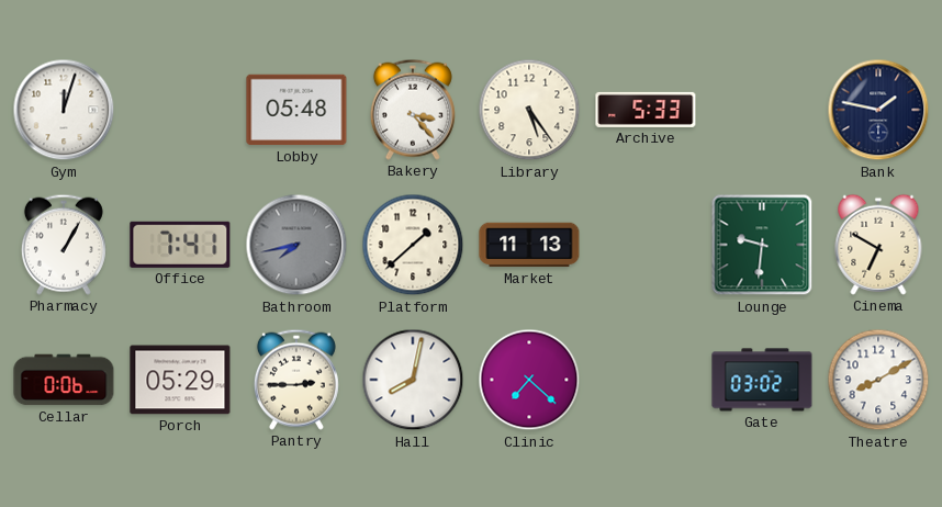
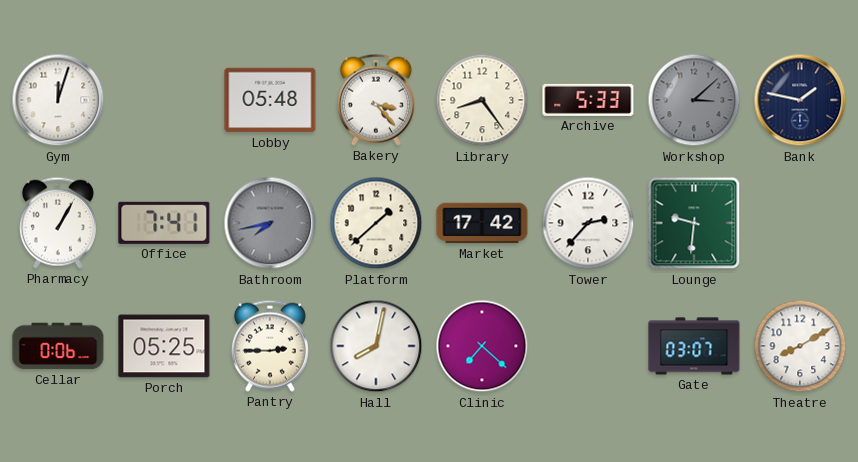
Library: 5:24 -> 8:24
Workshop: none -> 3:08
Market: 11:13 -> 17:42
Tower: none -> 2:37
Cinema: 6:50 -> none
Porch: 05:29 -> 05:25
Gate: 03:02 -> 03:07
